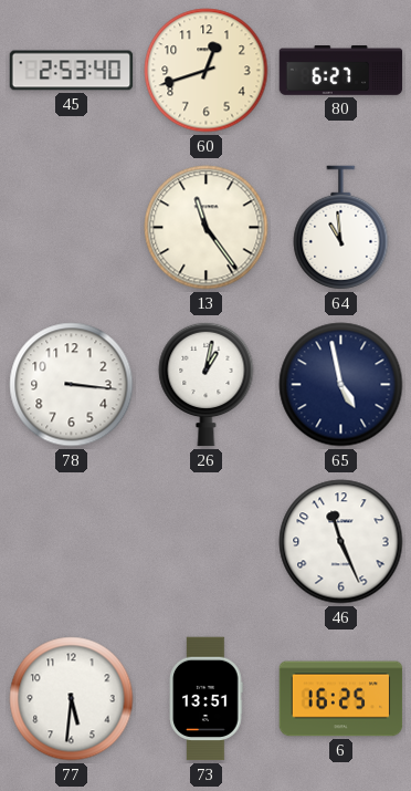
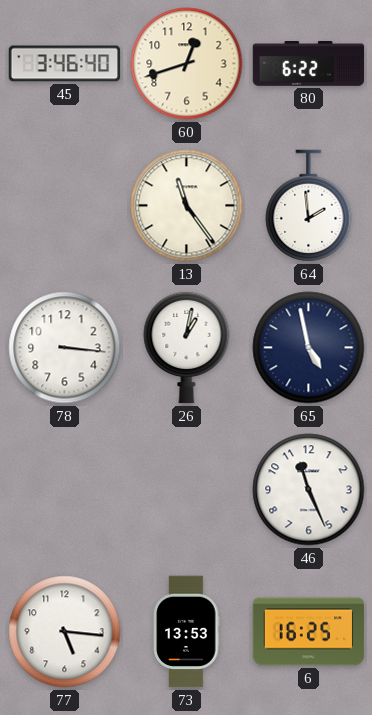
45: 2:53 -> 3:46
80: 6:27 -> 6:22
64: 10:59 -> 1:59
77: 5:31 -> 5:16
73: 13:51 -> 13:53
